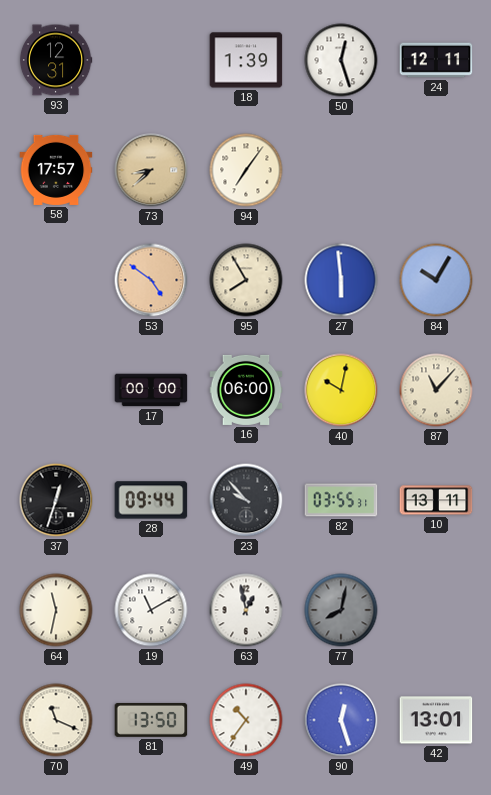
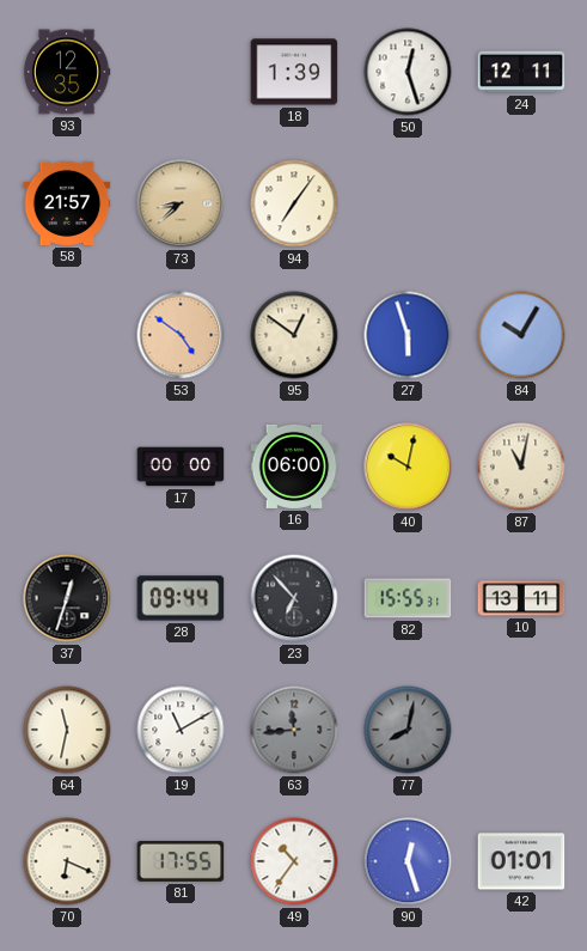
93: 12:31 -> 12:35
58: 17:57 -> 21:57
95: 7:55 -> 12:51
27: 5:59 -> 5:57
87: 11:07 -> 11:02
23: 9:53 -> 6:53
82: 03:55 -> 15:55
63: 12:58 -> 11:44
63 dial: white -> grey
70: 11:19 -> 6:19
81: 13:50 -> 17:55
42: 13:01 -> 01:01
